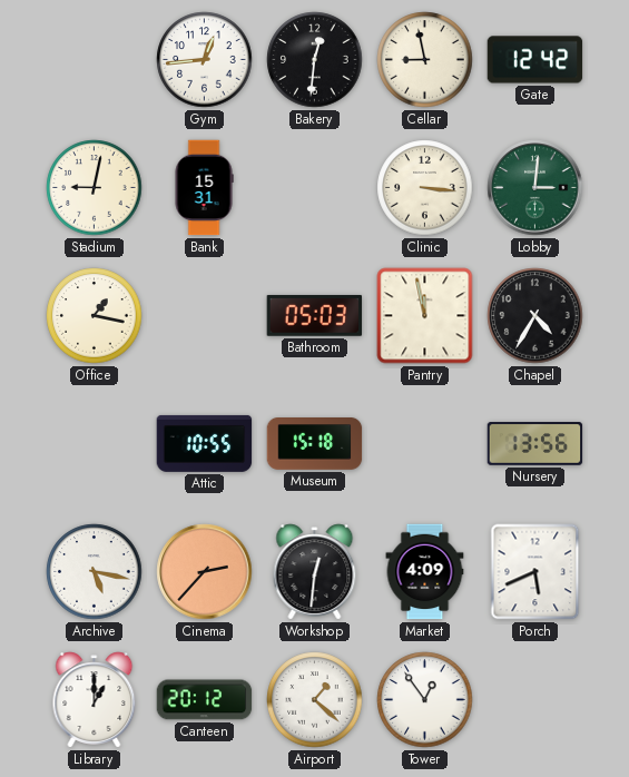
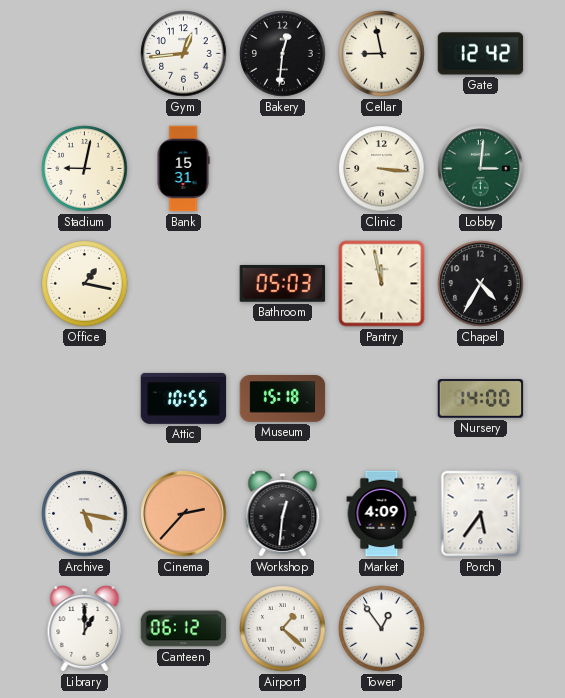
Nursery: 13:56 -> 14:00
Porch: 5:41 -> 5:36
Canteen: 20:12 -> 06:12
